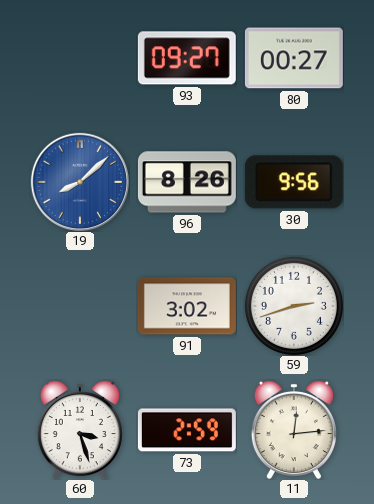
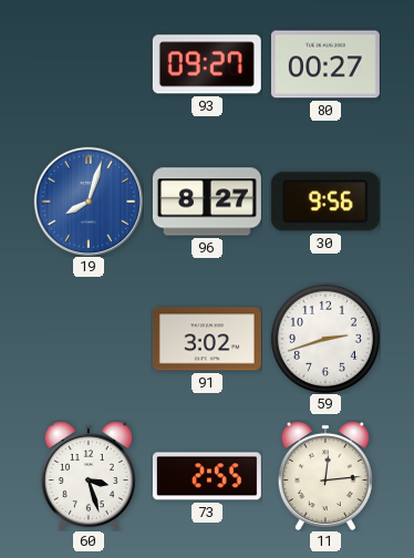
19: 8:08 -> 8:03
96: 8:26 -> 8:27
73: 2:59 -> 2:55
